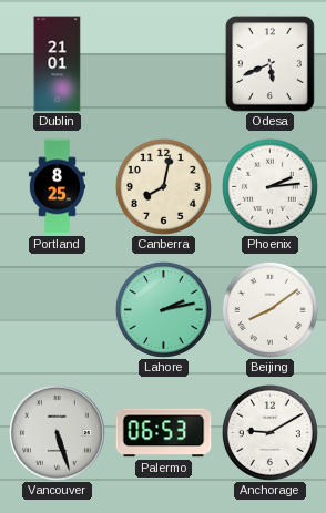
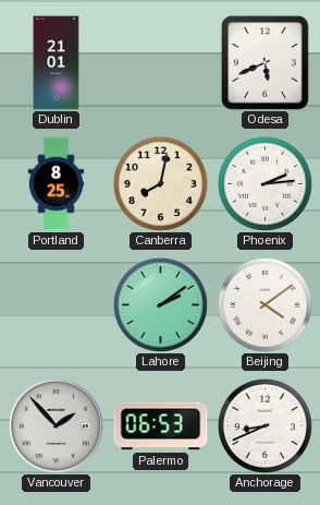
Lahore: 2:13 -> 2:09
Beijing: 8:09 -> 4:09
Vancouver: 5:27 -> 1:53
Anchorage: 9:10 -> 8:41
